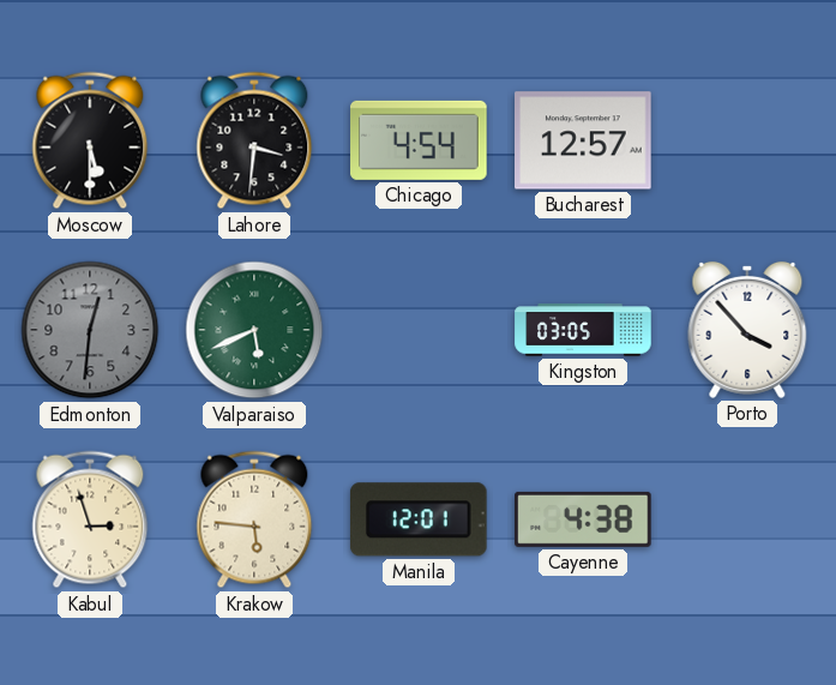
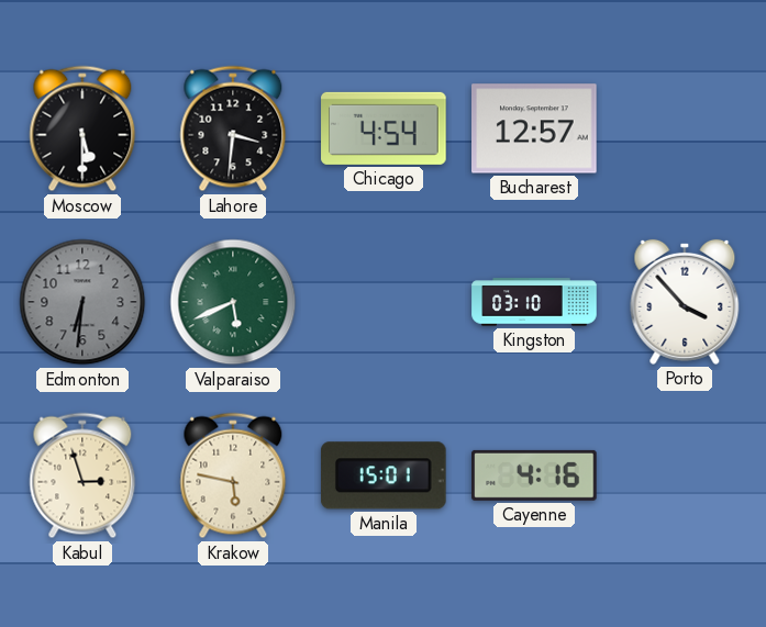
Edmonton: 12:31 -> 6:31
Kingston: 03:05 -> 03:10
Krakow: 5:46 -> 5:47
Manila: 12:01 -> 15:01
Cayenne: 4:38 -> 4:16
